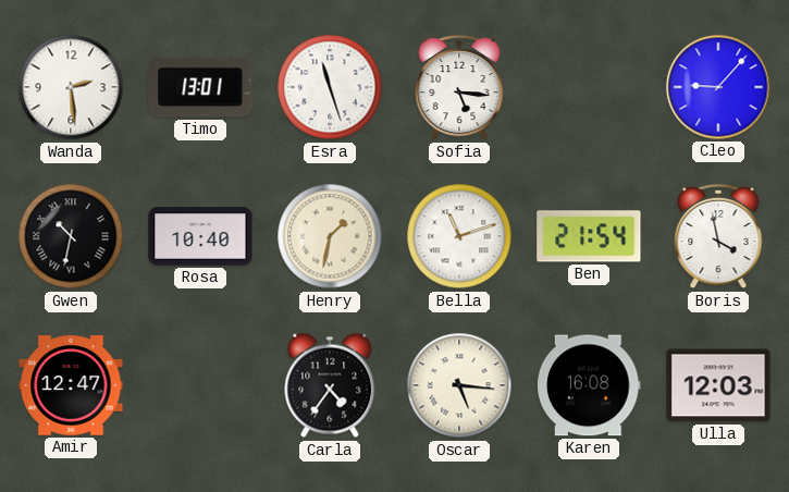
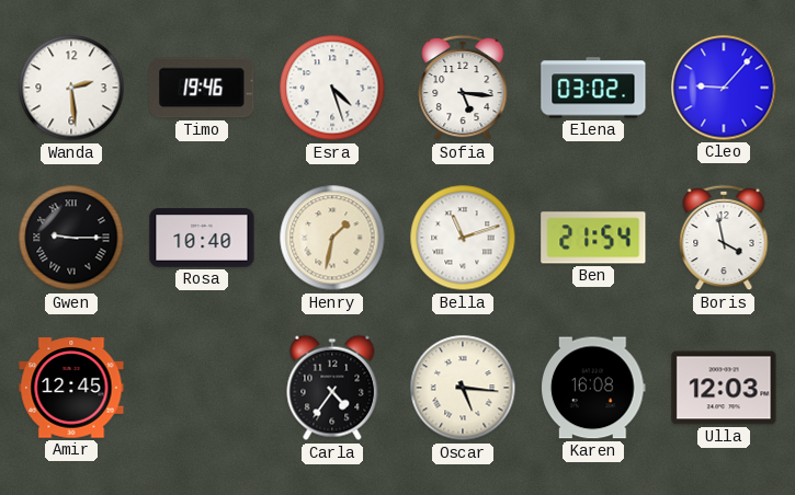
Timo: 13:01 -> 19:46
Esra: 11:27 -> 4:27
Elena: none -> 03:02
Gwen: 10:32 -> 9:15
Amir: 12:47 -> 12:45
